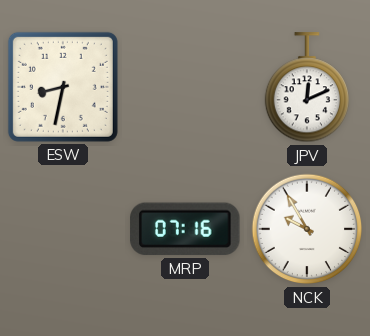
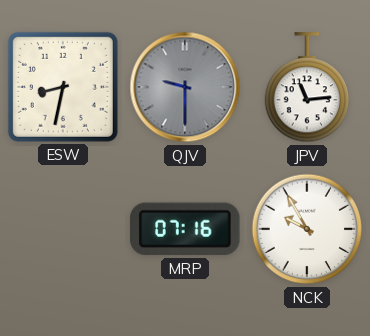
QJV: none -> 9:30
JPV: 12:11 -> 11:14
